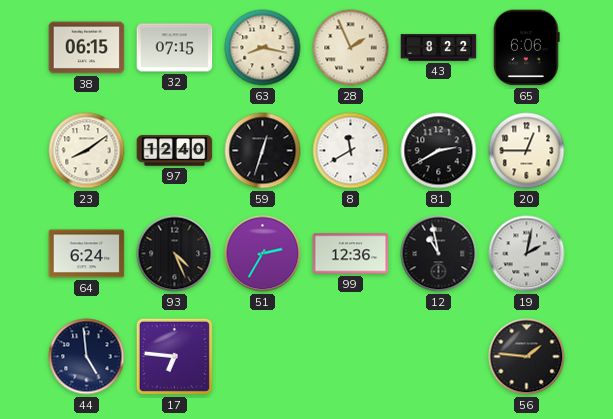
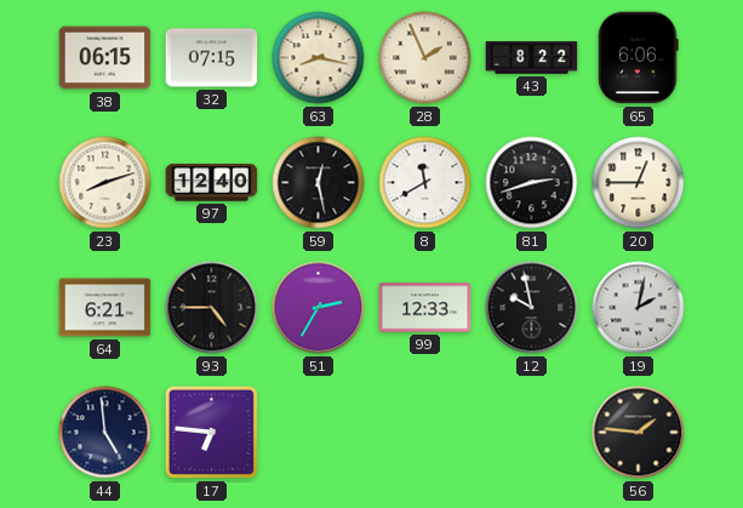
23: 8:09 -> 8:12
59: 12:33 -> 12:28
81: 2:40 -> 2:42
64: 6:24 -> 6:21
93: 4:26 -> 4:45
99: 12:36 -> 12:33
12: 10:58 -> 9:58
